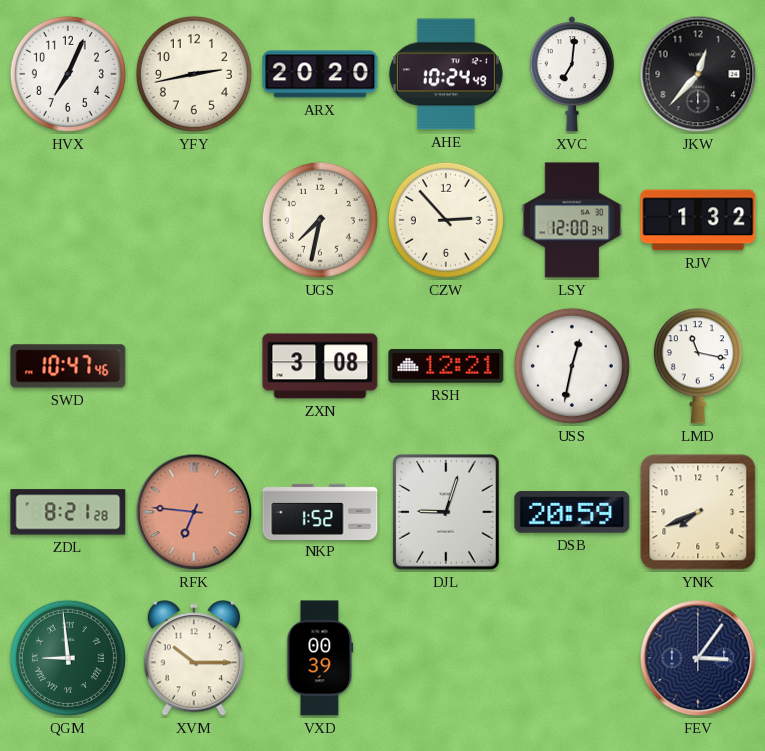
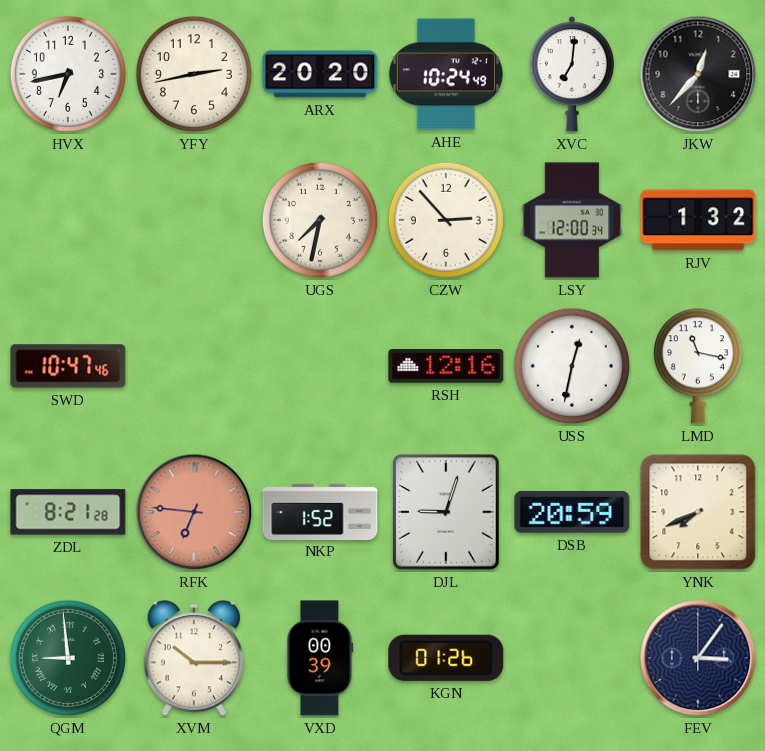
HVX: 7:04 -> 6:43
ZXN: 3:08 -> none
RSH: 12:21 -> 12:16
KGN: none -> 01:26
